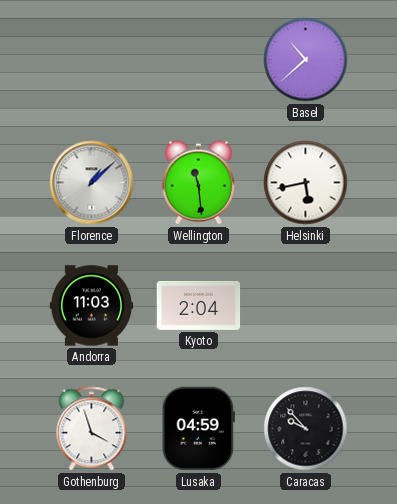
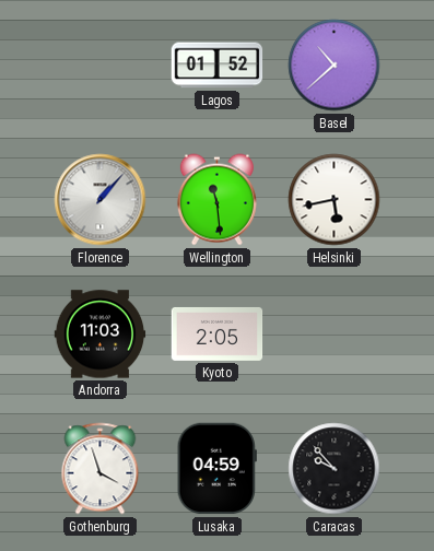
Lagos: none -> 01:52
Florence: 1:08 -> 1:07
Kyoto: 2:04 -> 2:05
